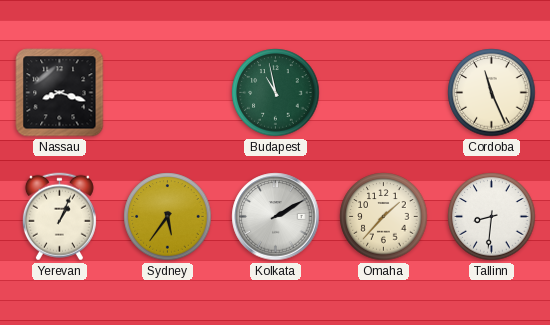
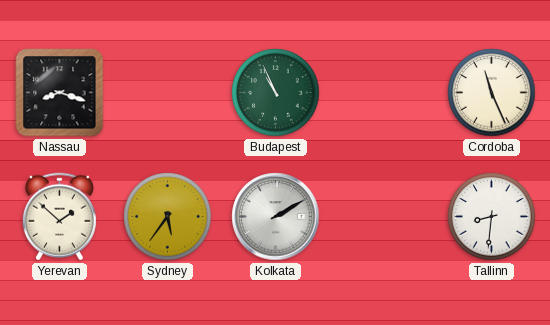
Budapest: 10:58 -> 10:56
Yerevan: 1:04 -> 1:52
Omaha: 1:37 -> none
